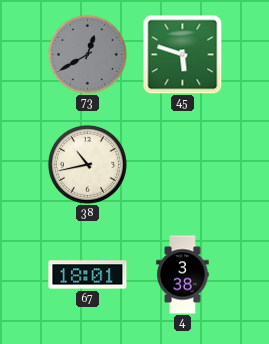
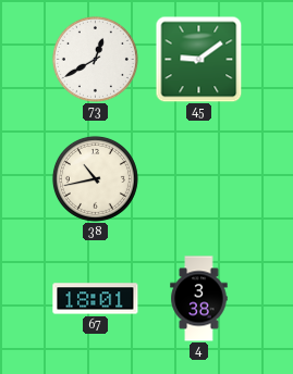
73 dial: grey -> white
45: 5:48 -> 9:09
